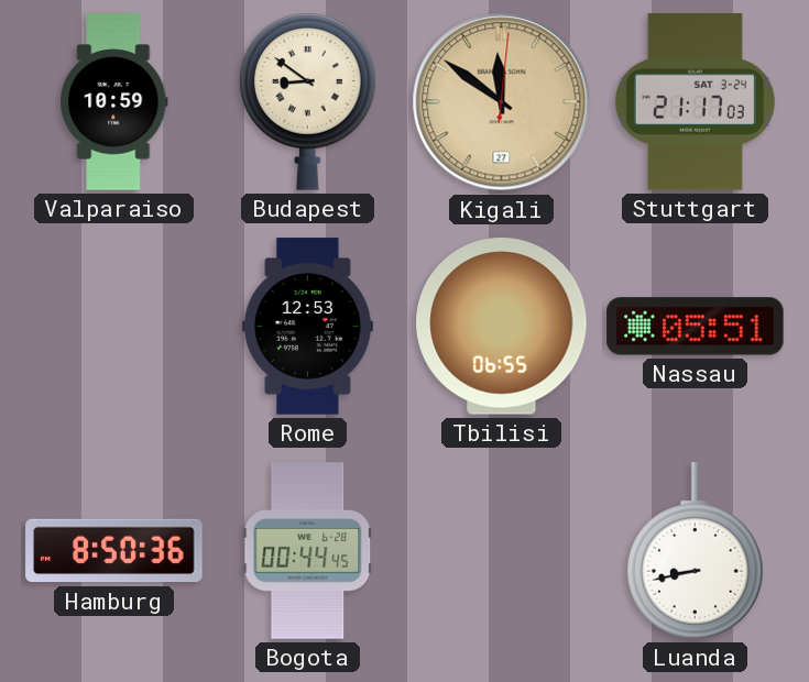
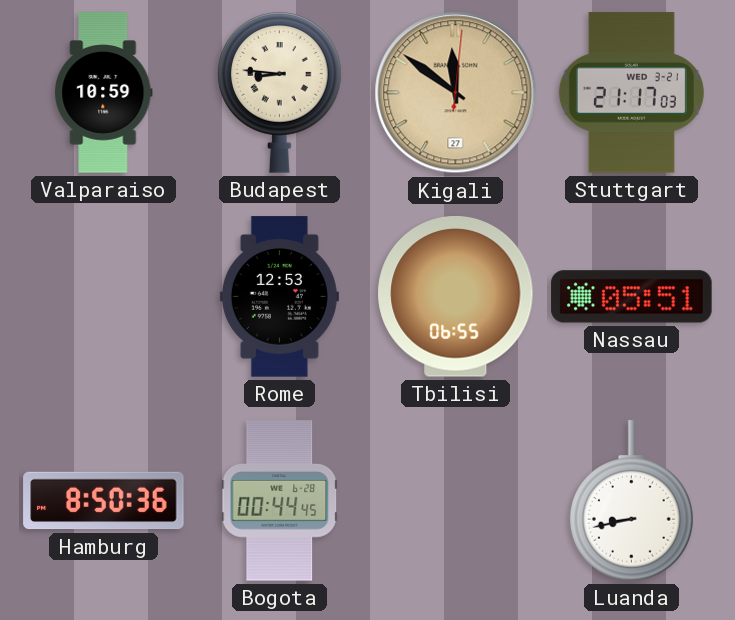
Budapest: 8:51 -> 8:46
Stuttgart date: SAT 3-24 -> WED 3-21
